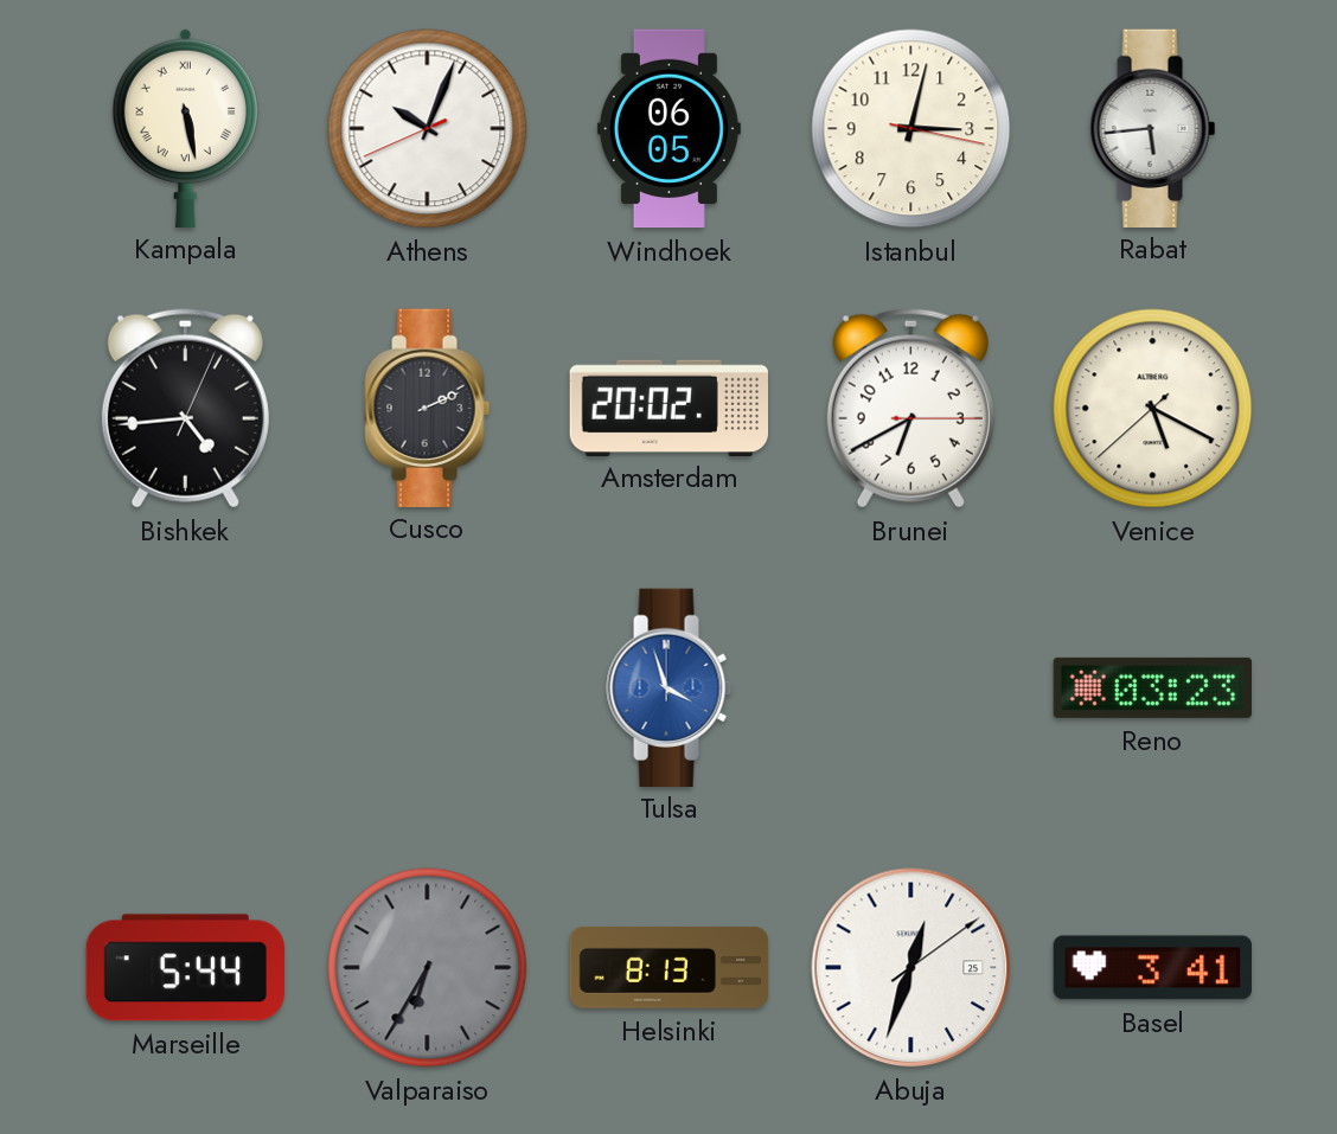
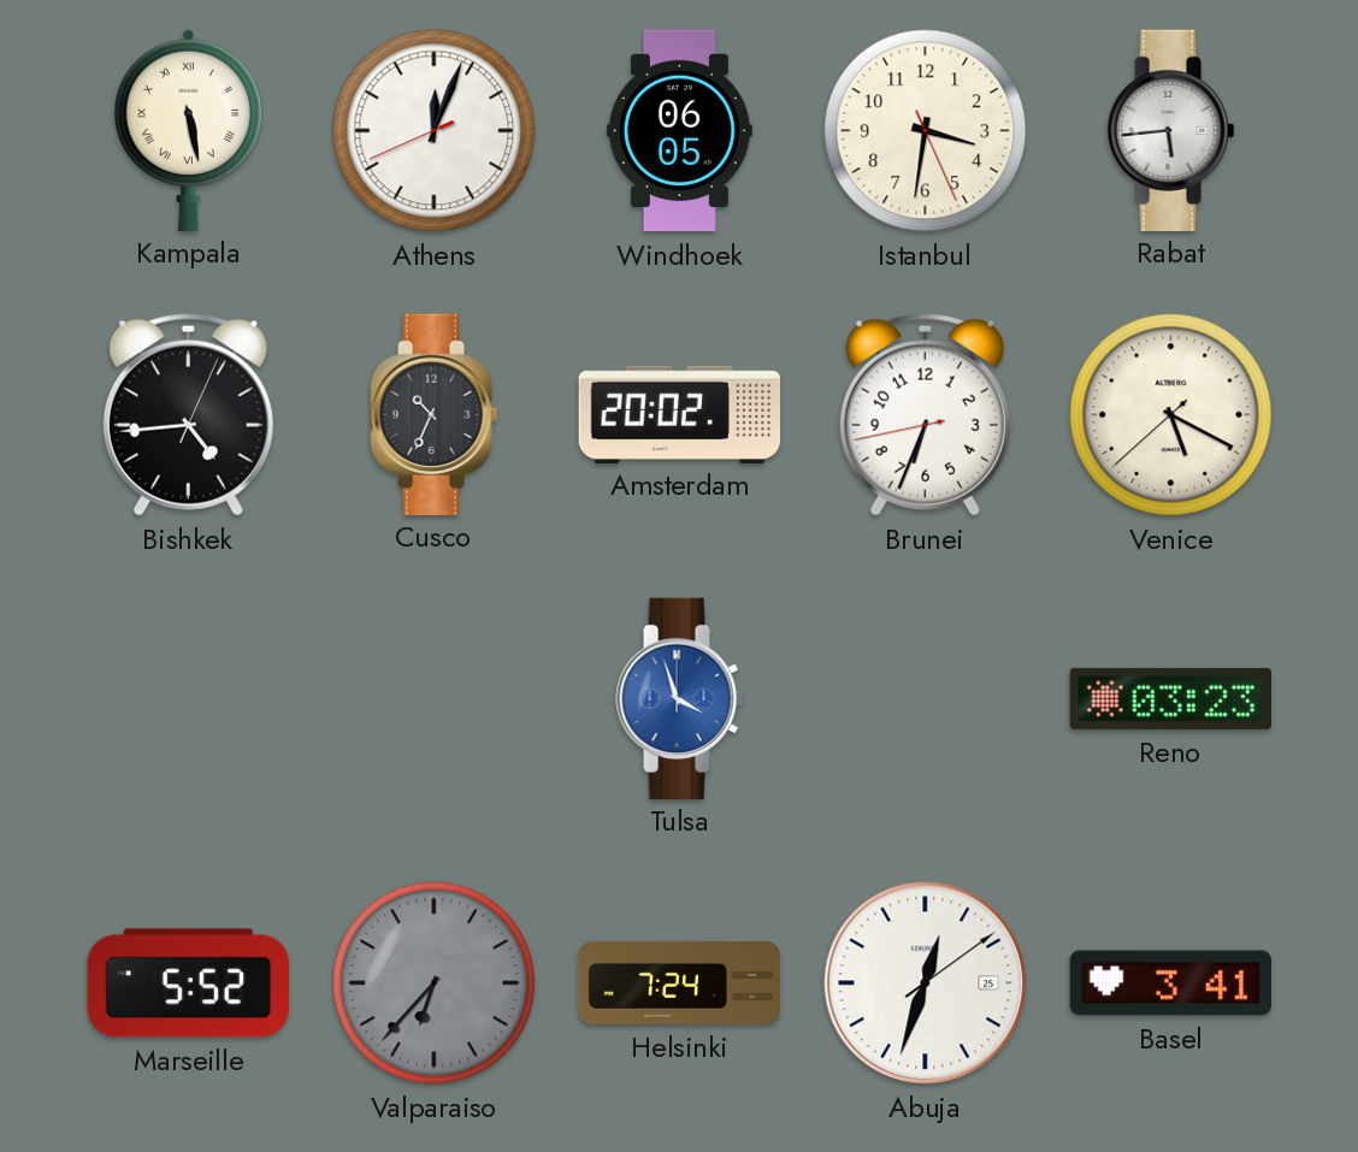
Athens: 10:03 -> 12:03
Istanbul: 3:02 -> 3:31
Cusco: 2:11 -> 10:34
Brunei: 6:40 -> 6:33
Marseille: 5:44 -> 5:52
Valparaiso: 6:35 -> 6:37
Helsinki: 8:13 -> 7:24
